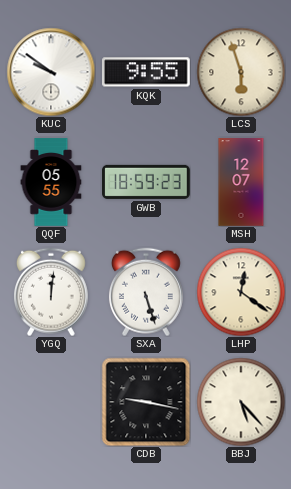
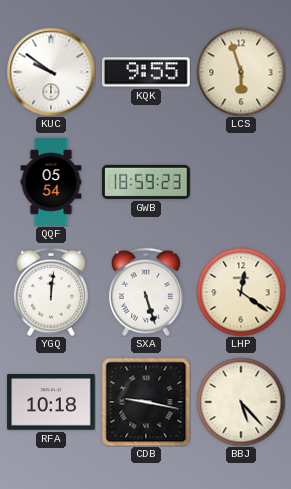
QQF: 05:55 -> 05:54
MSH: 12:07 -> none
RFA: none -> 10:18
